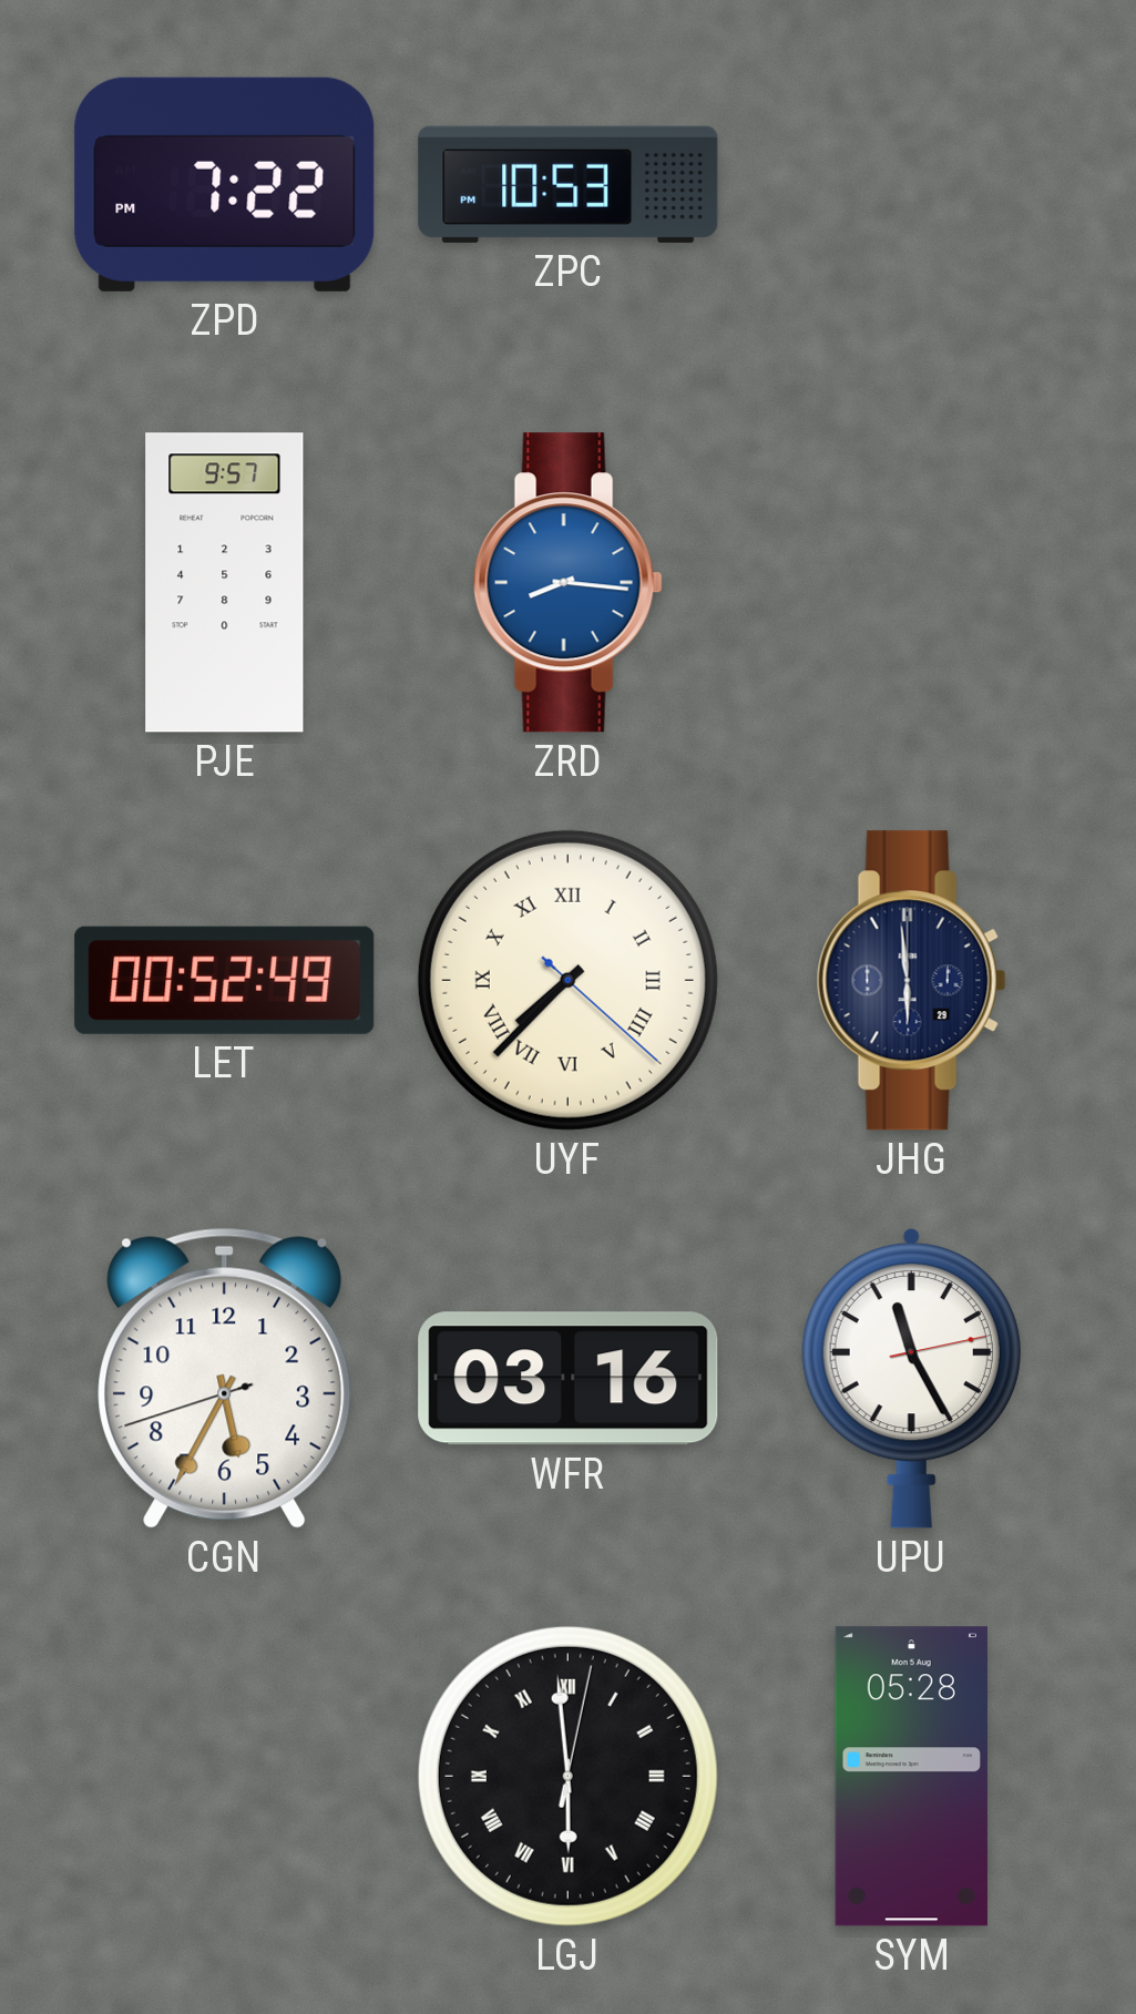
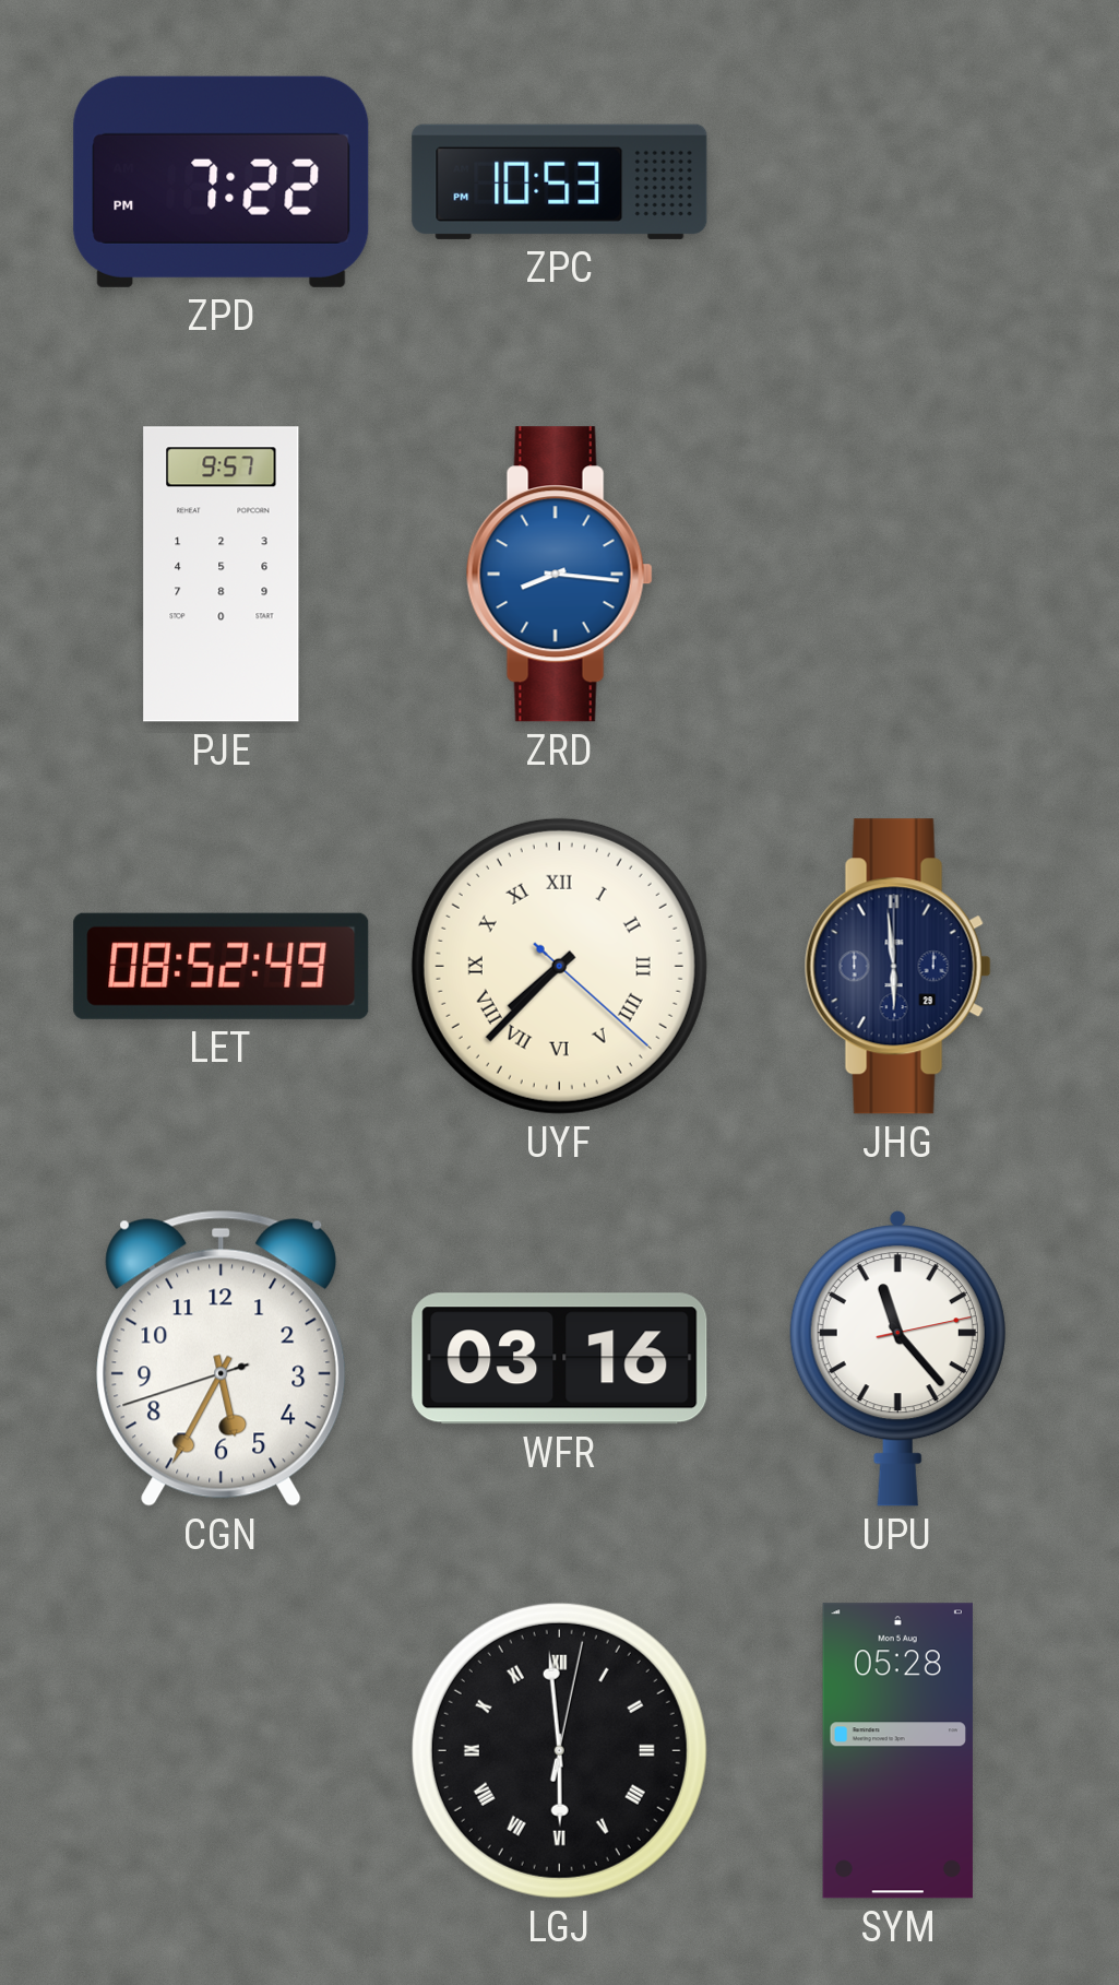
LET: 00:52 -> 08:52
UPU: 11:25 -> 11:23
